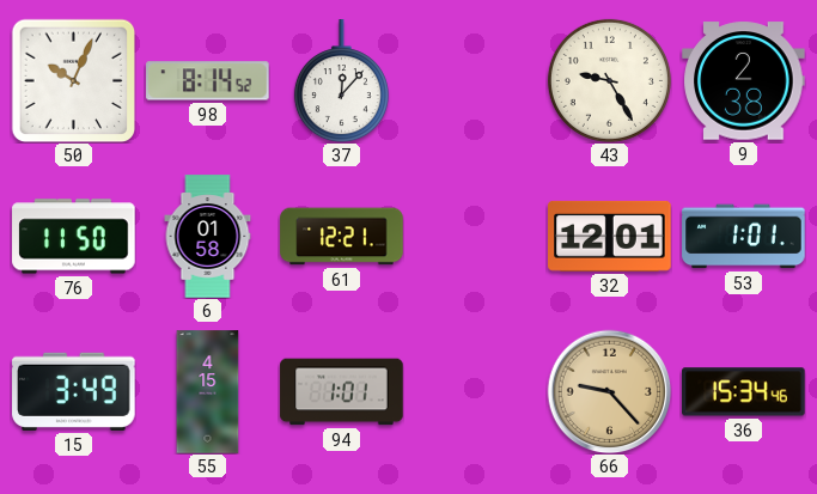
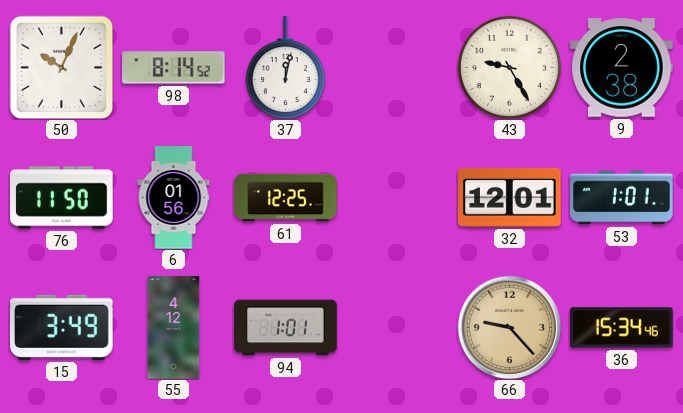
37: 12:07 -> 12:02
6: 01:58 -> 01:56
61: 12:21 -> 12:25
55: 4:15 -> 4:12
